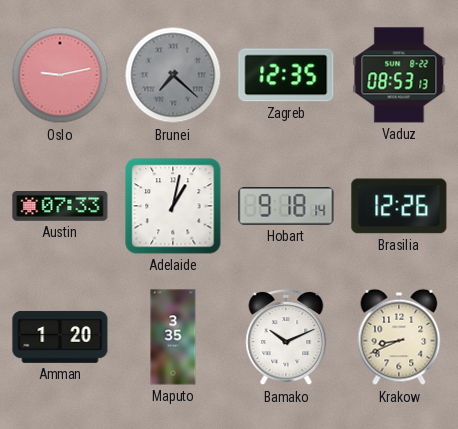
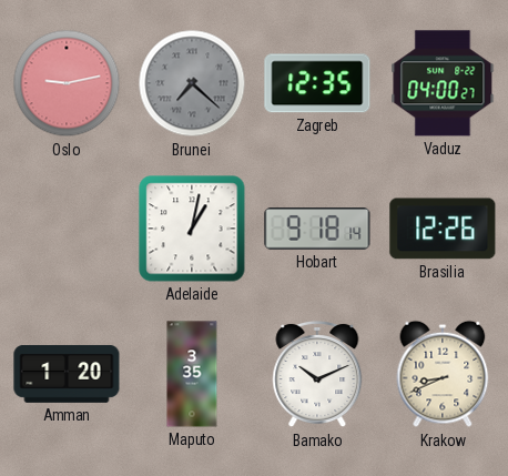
Vaduz: 08:53 -> 04:00
Austin: 07:33 -> none
